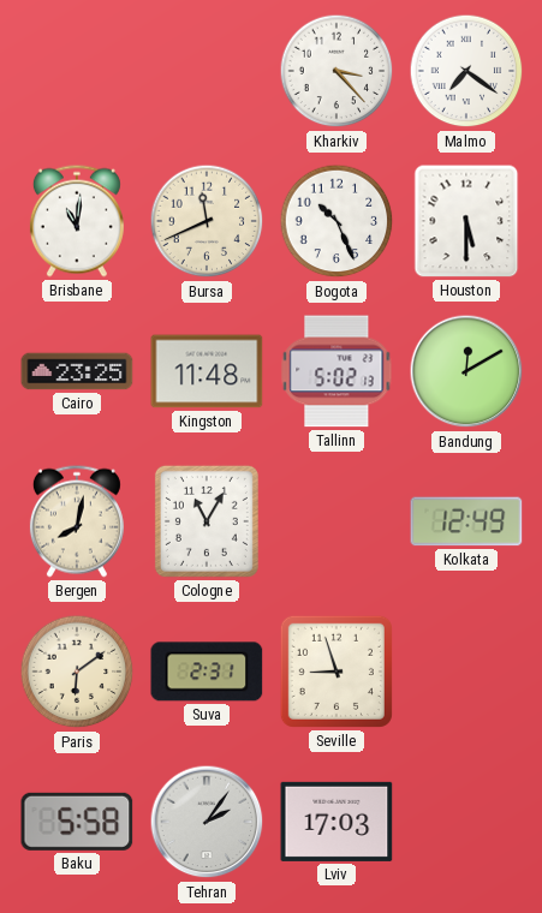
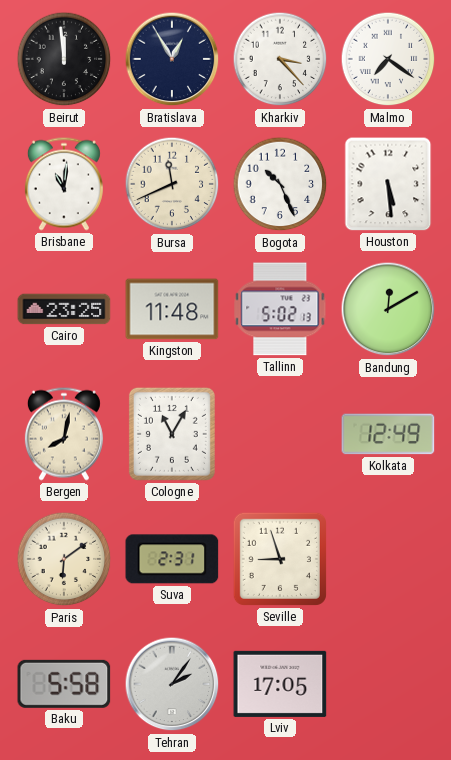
Beirut: none -> 11:59
Bratislava: none -> 12:55
Houston: 5:30 -> 5:29
Lviv: 17:03 -> 17:05
